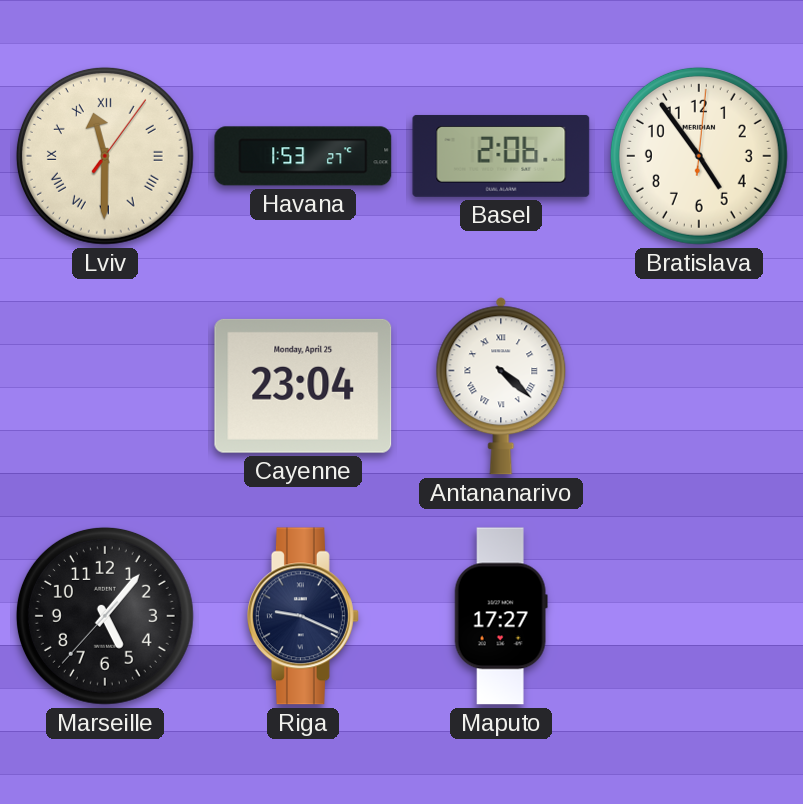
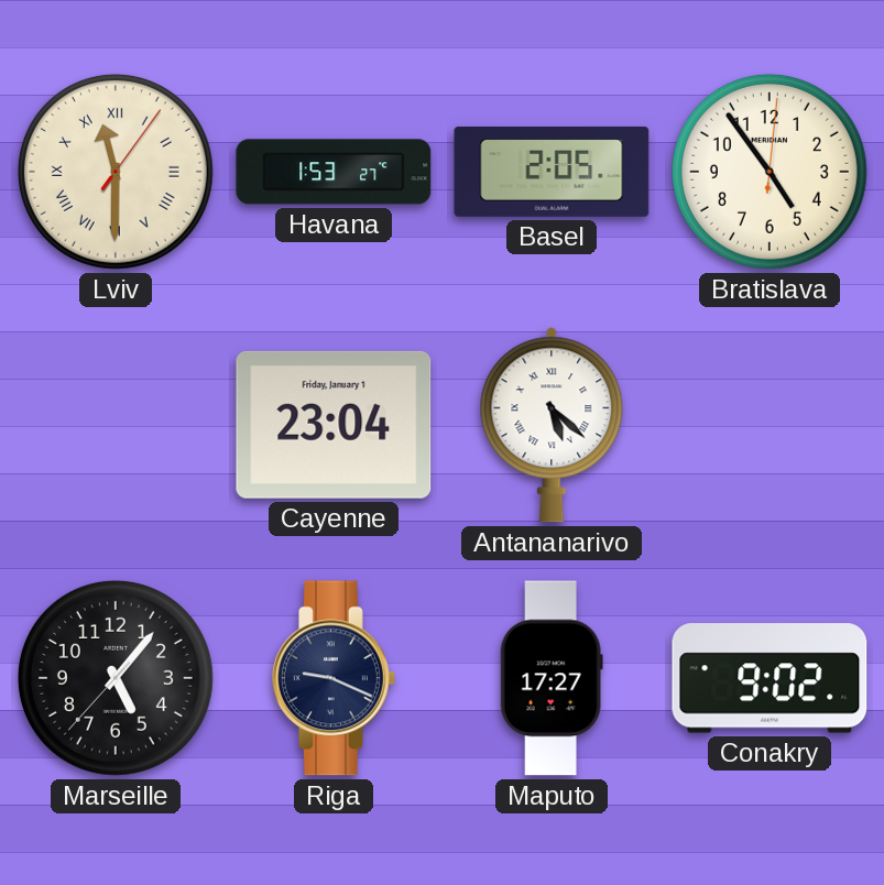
Basel: 2:06 -> 2:05
Cayenne date: Monday, April 25 -> Friday, January 1
Antananarivo: 4:22 -> 5:22
Conakry: none -> 9:02
